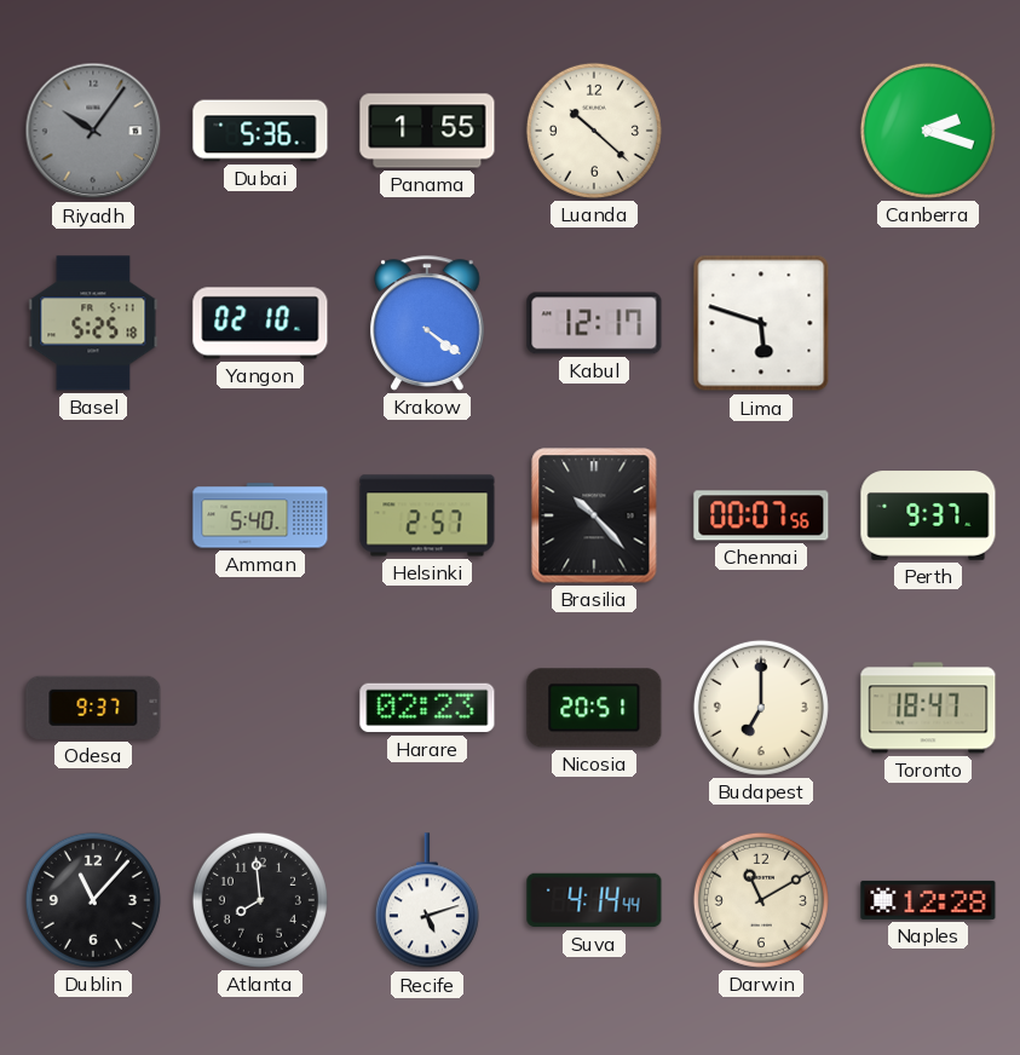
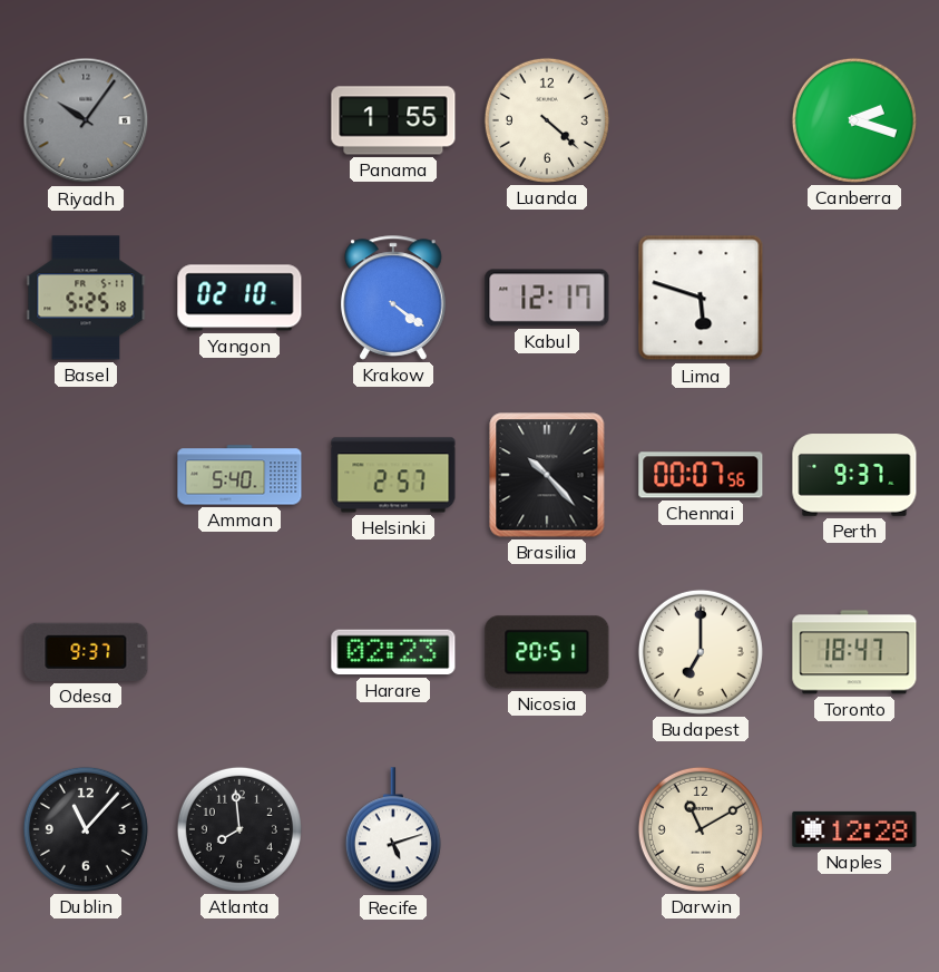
Dubai: 5:36 -> none
Luanda: 10:22 -> 4:22
Suva: 4:14 -> none
